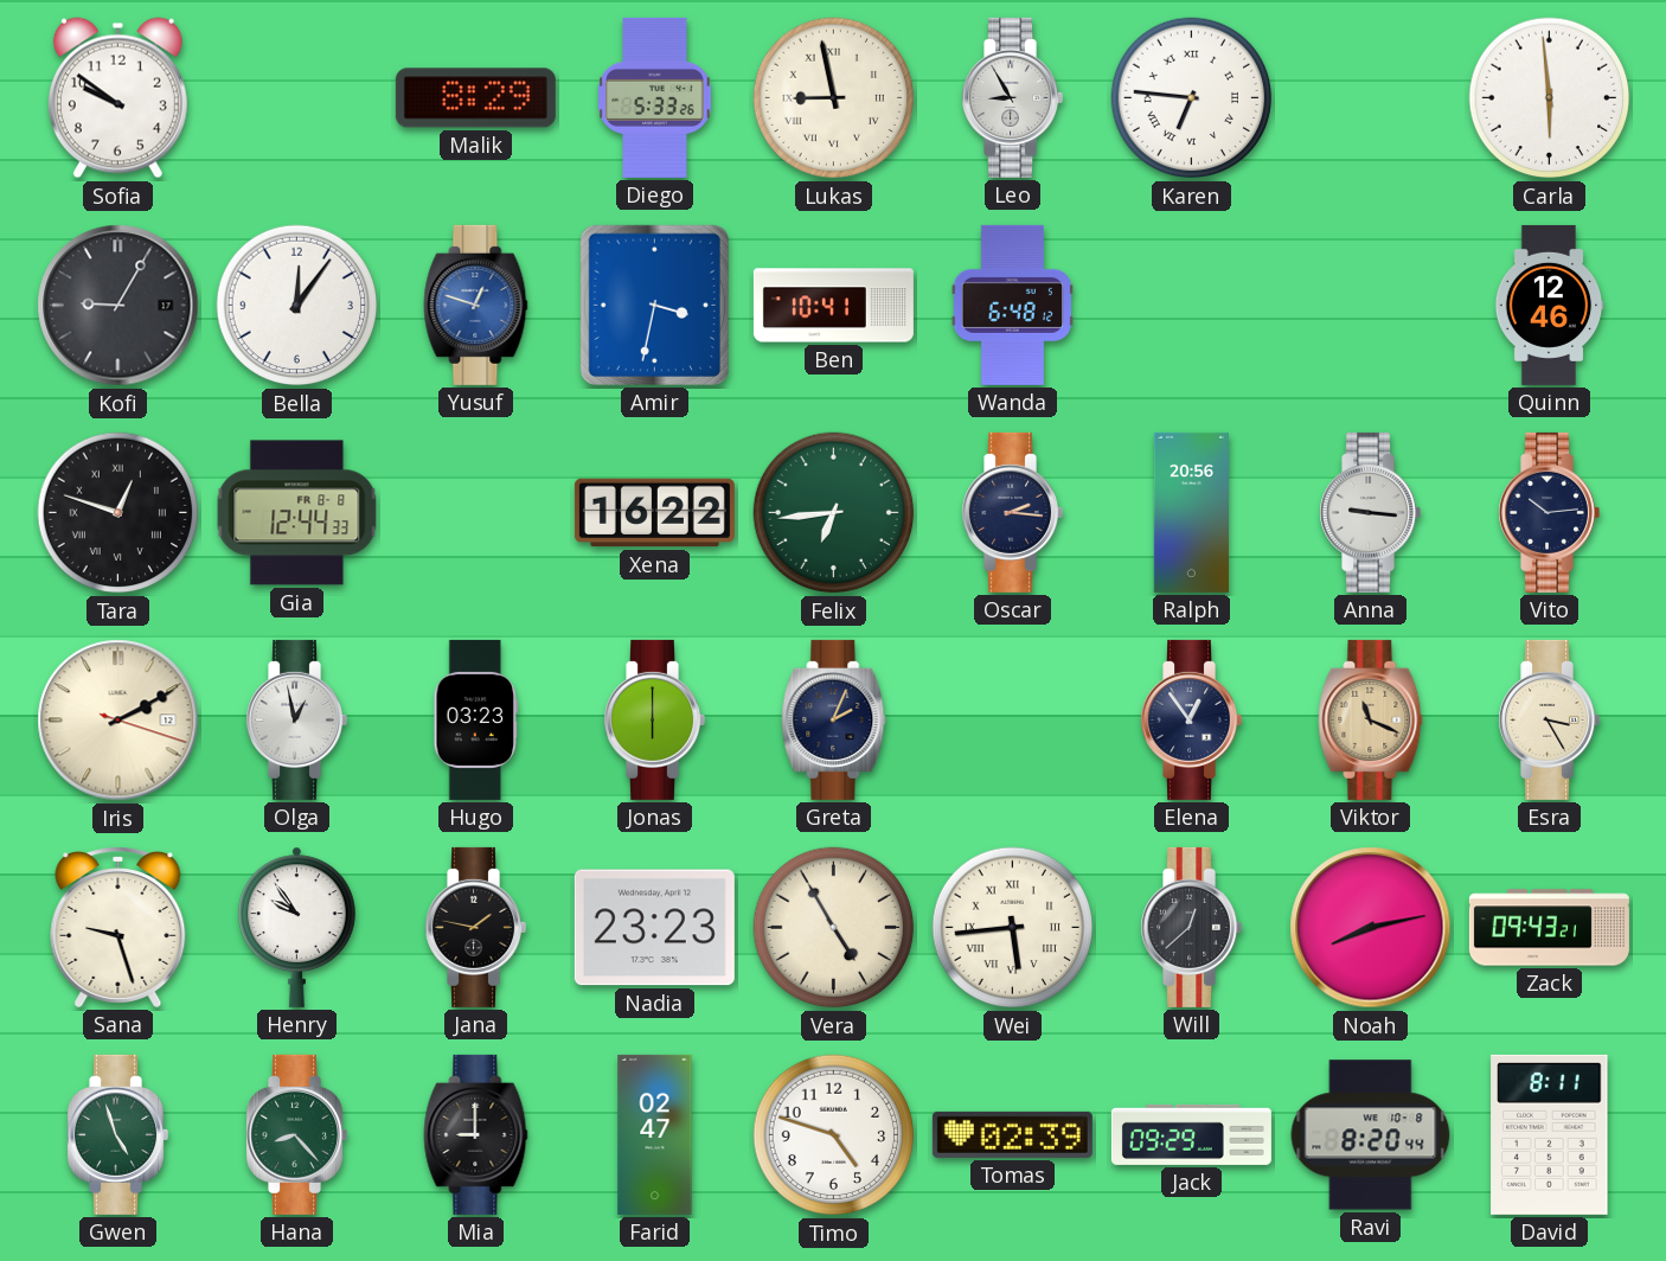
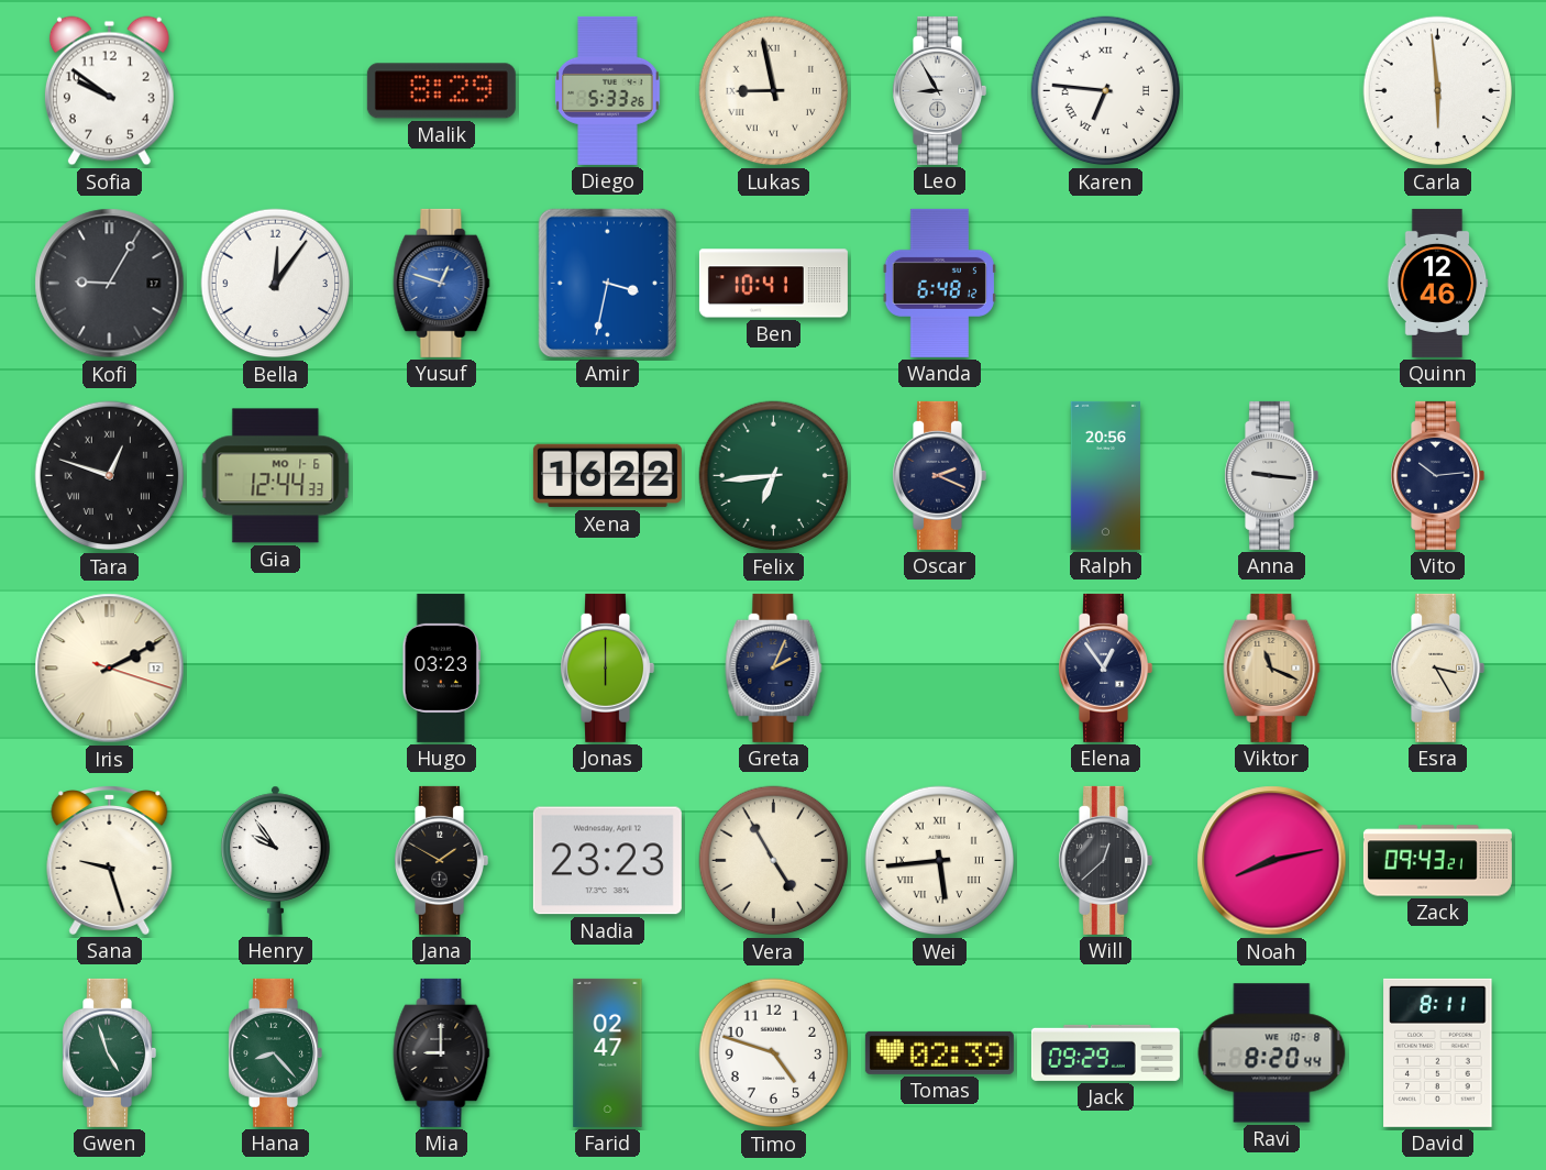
Gia date: FR 8-8 -> MO 1-6
Oscar: 2:16 -> 2:19
Olga: 12:58 -> none
Jana: 1:47 -> 1:50
